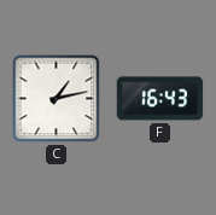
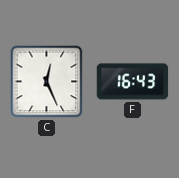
C: 1:13 -> 12:26
